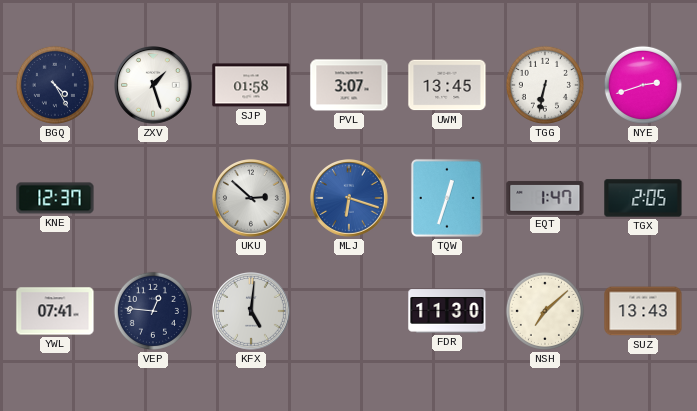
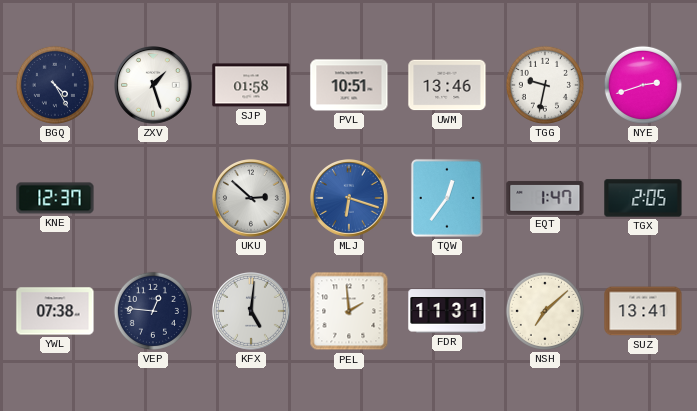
PVL: 3:07 -> 10:51
UWM: 13:45 -> 13:46
TGG: 6:32 -> 9:32
TQW: 12:33 -> 12:36
YWL: 07:41 -> 07:38
PEL: none -> 1:59
FDR: 11:30 -> 11:31
SUZ: 13:43 -> 13:41
